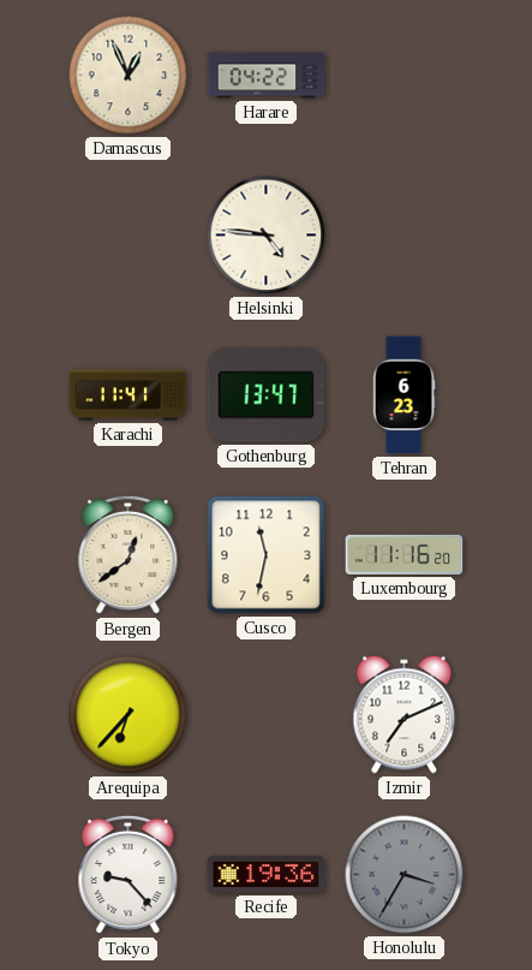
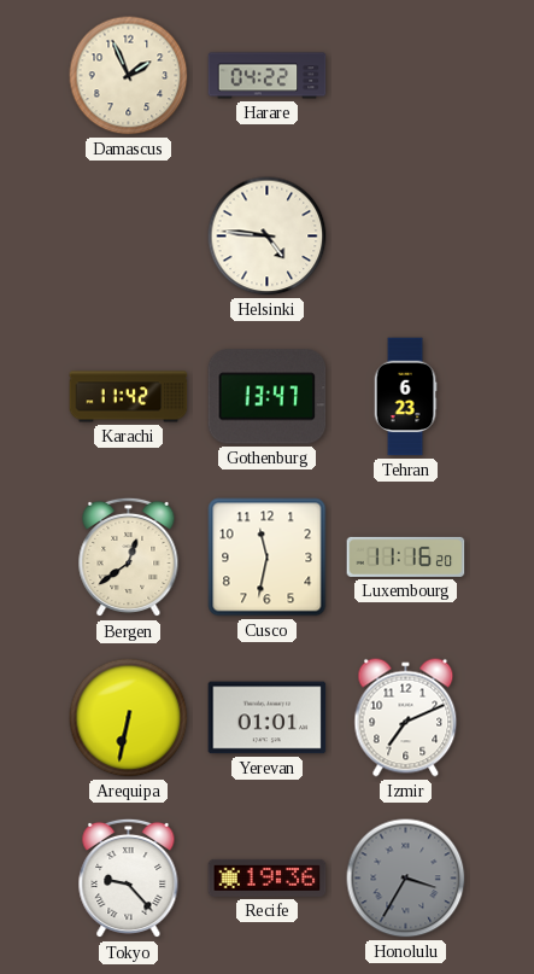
Damascus: 12:56 -> 1:56
Karachi: 11:41 -> 11:42
Arequipa: 6:37 -> 6:32
Yerevan: none -> 01:01
